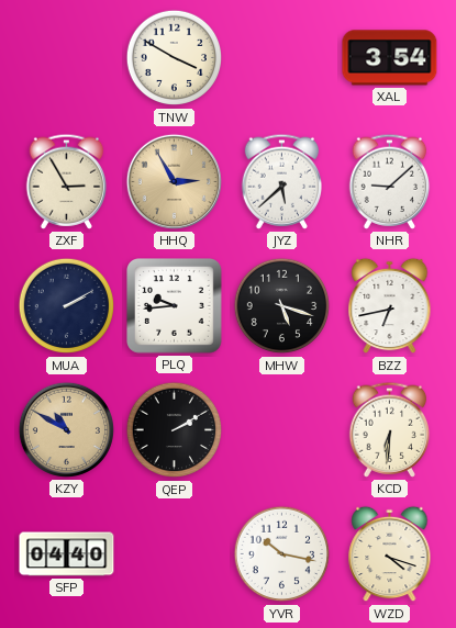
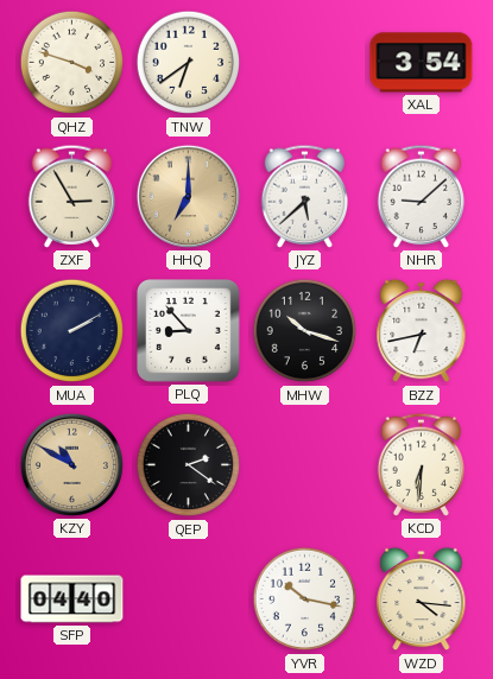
QHZ: none -> 3:48
TNW: 3:50 -> 6:39
HHQ: 2:55 -> 7:00
PLQ: 9:44 -> 8:53
MHW: 5:18 -> 10:18
QEP: 2:10 -> 2:21
WZD: 4:18 -> 4:16
